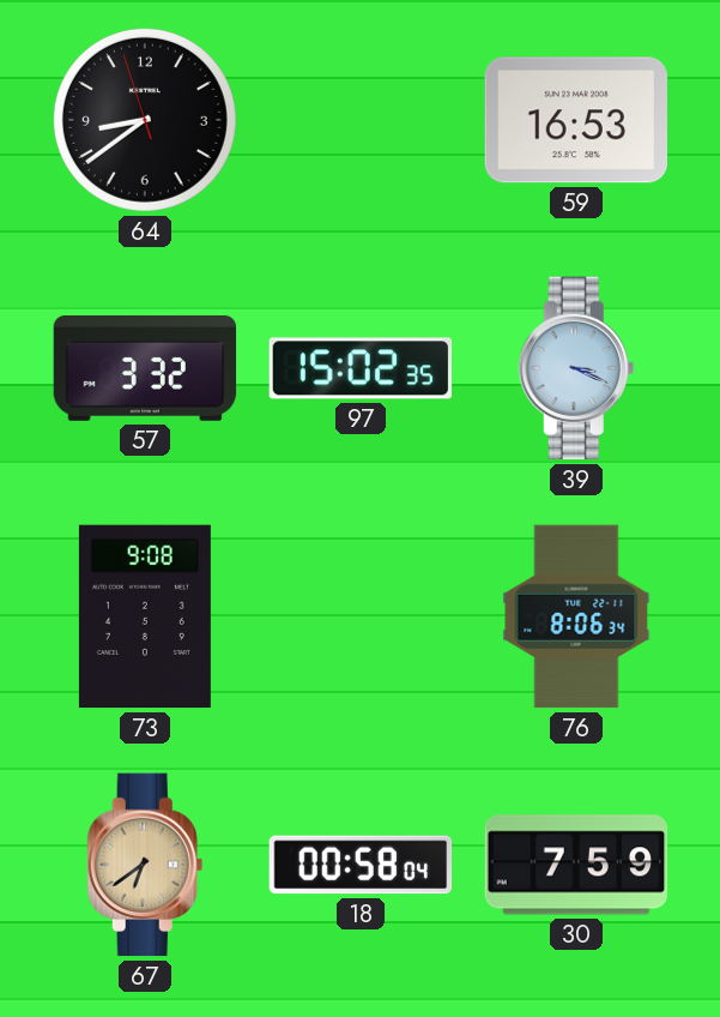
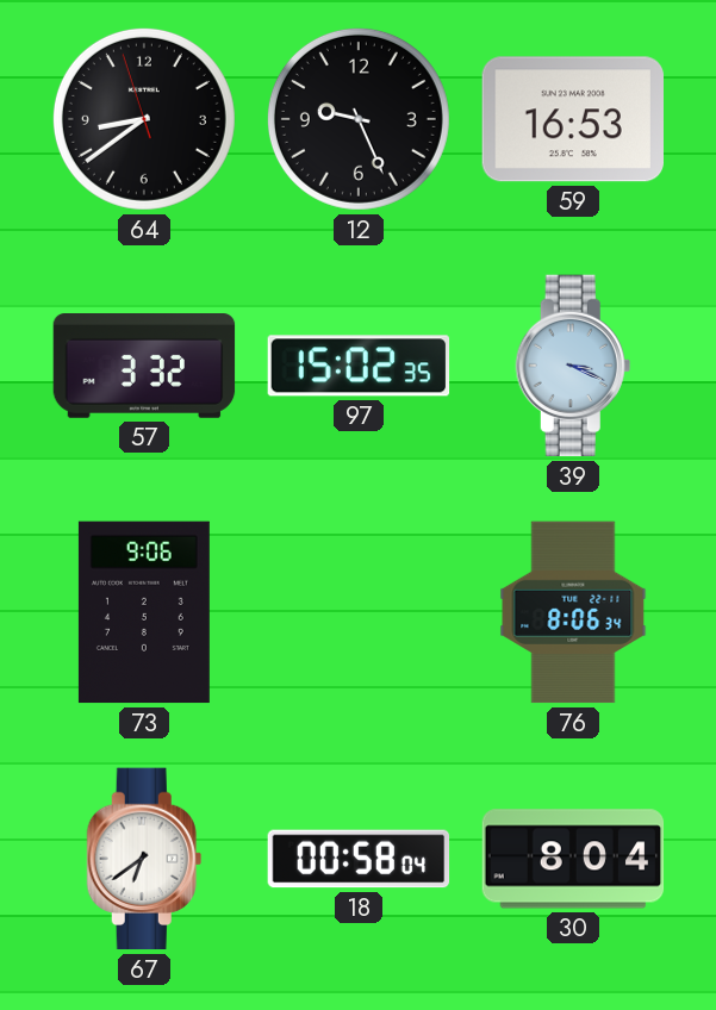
12: none -> 9:26
73: 9:08 -> 9:06
67 dial: champagne -> white
30: 7:59 -> 8:04
